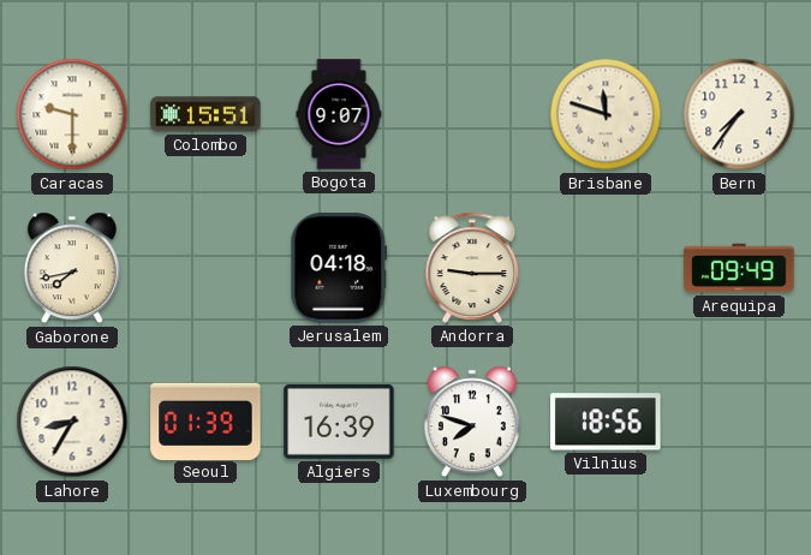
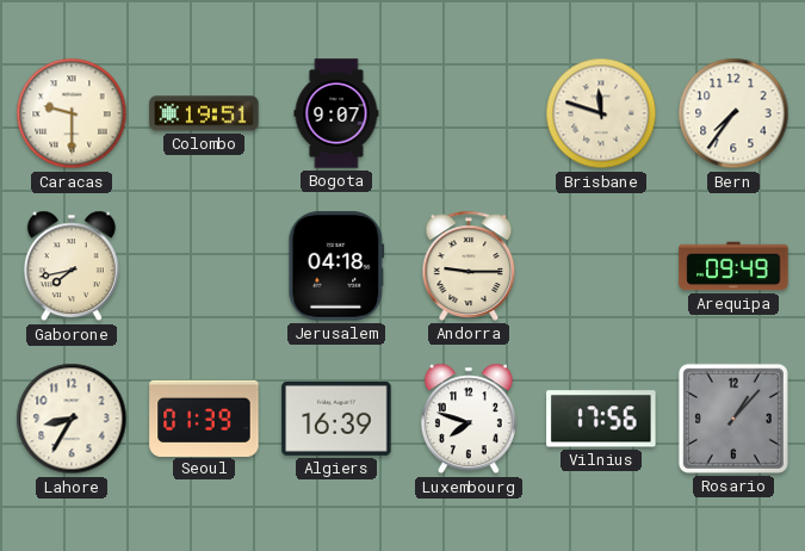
Colombo: 15:51 -> 19:51
Vilnius: 18:56 -> 17:56
Rosario: none -> 1:07
